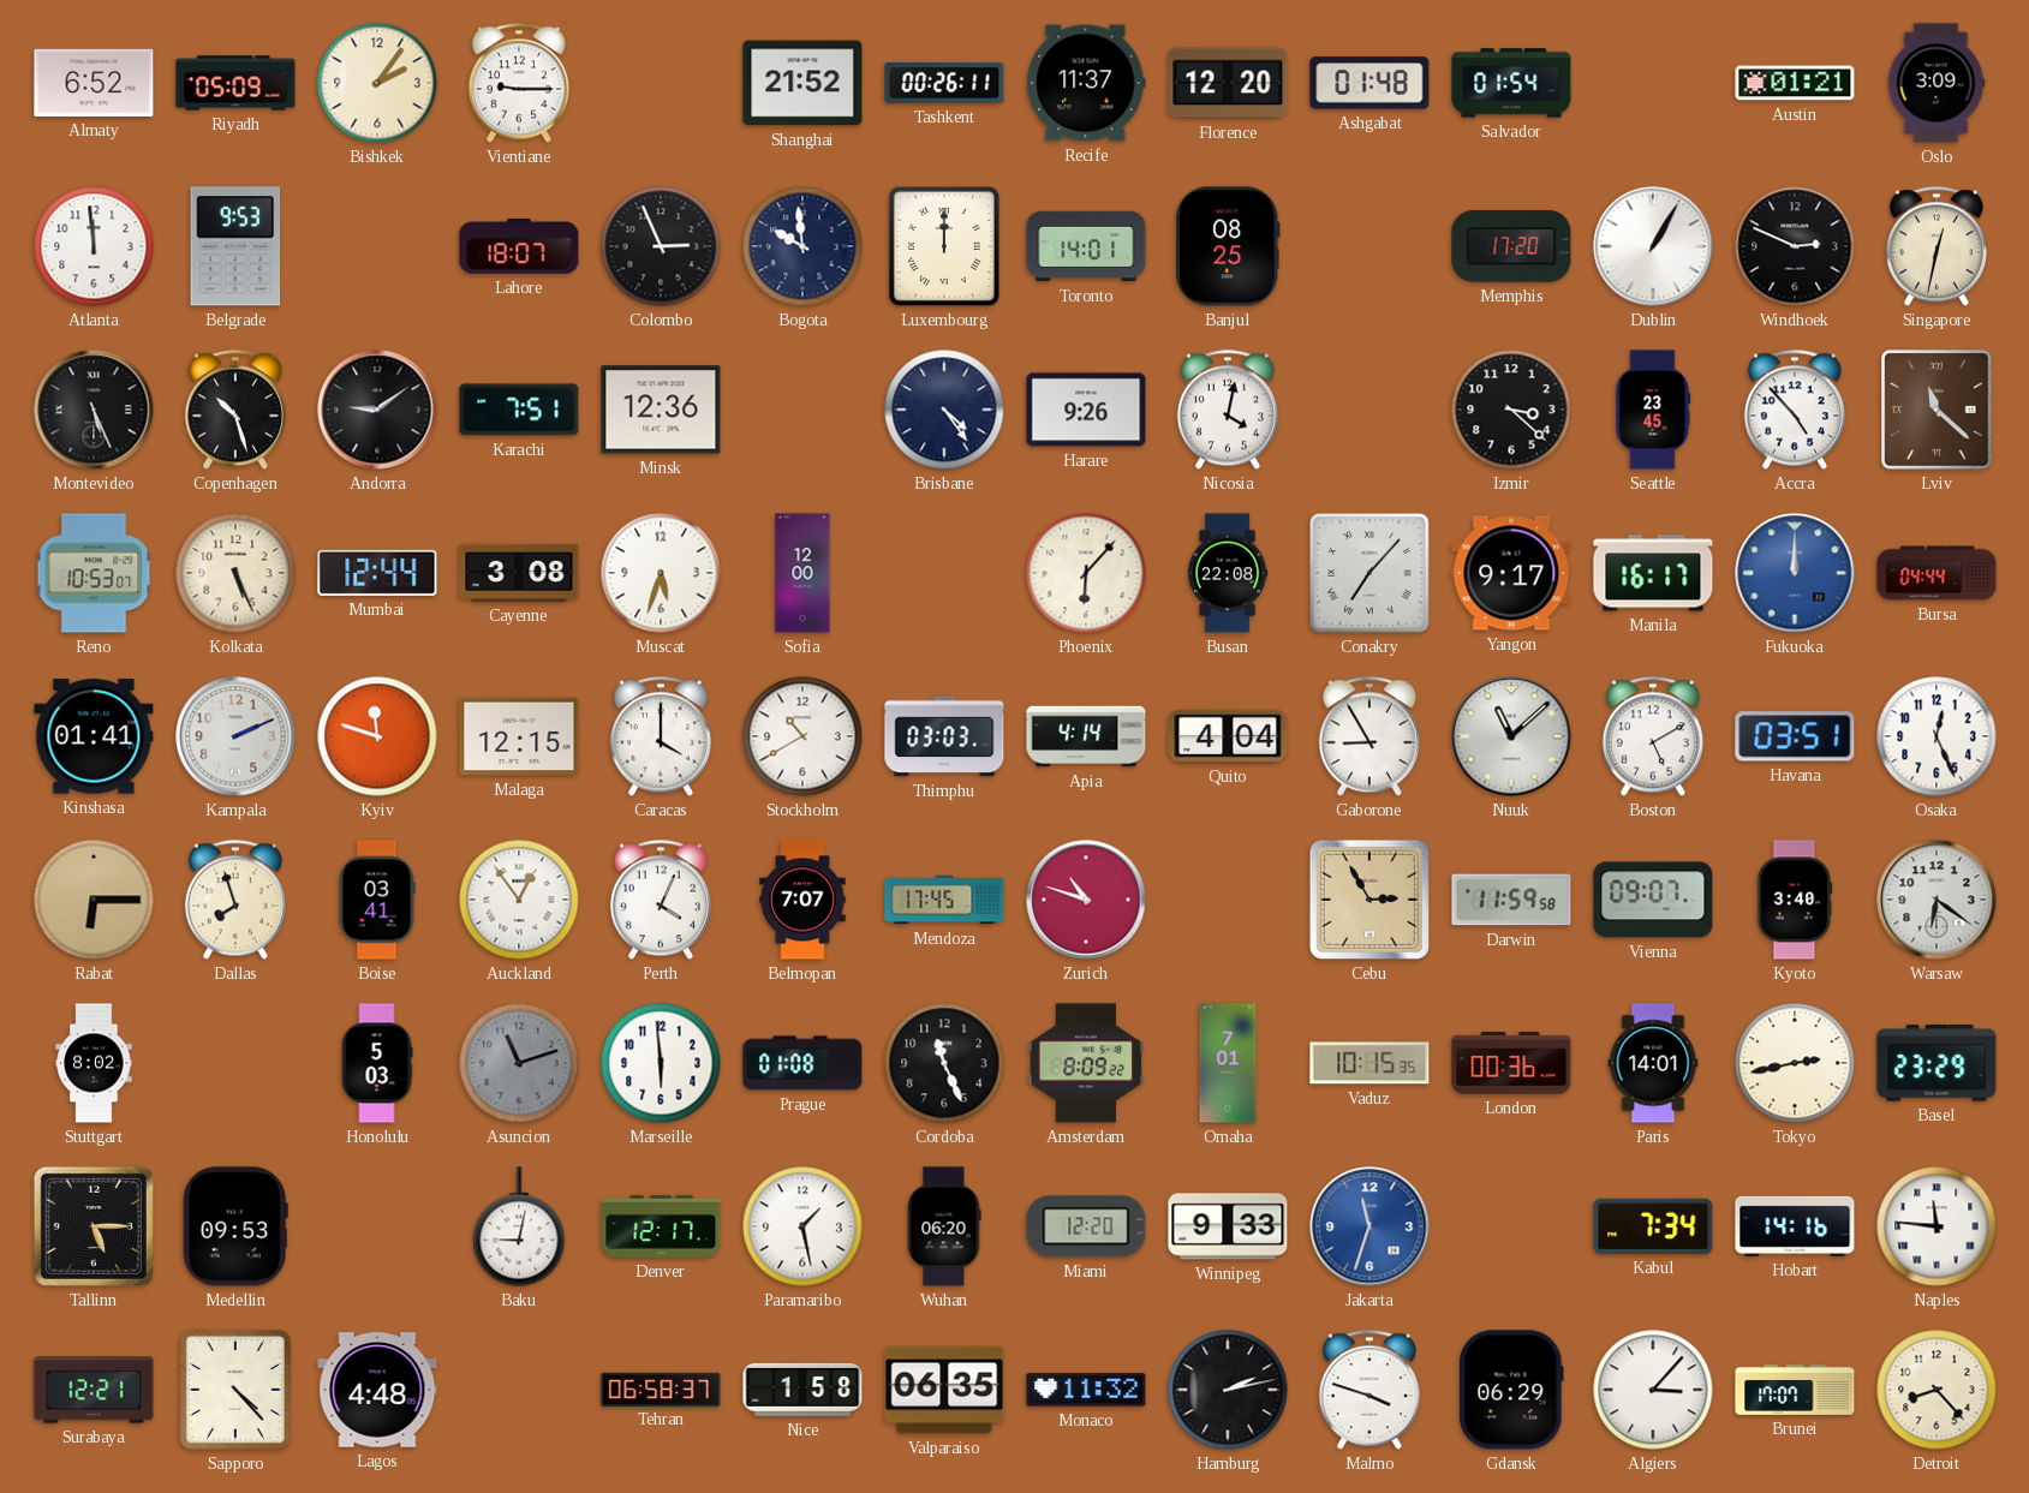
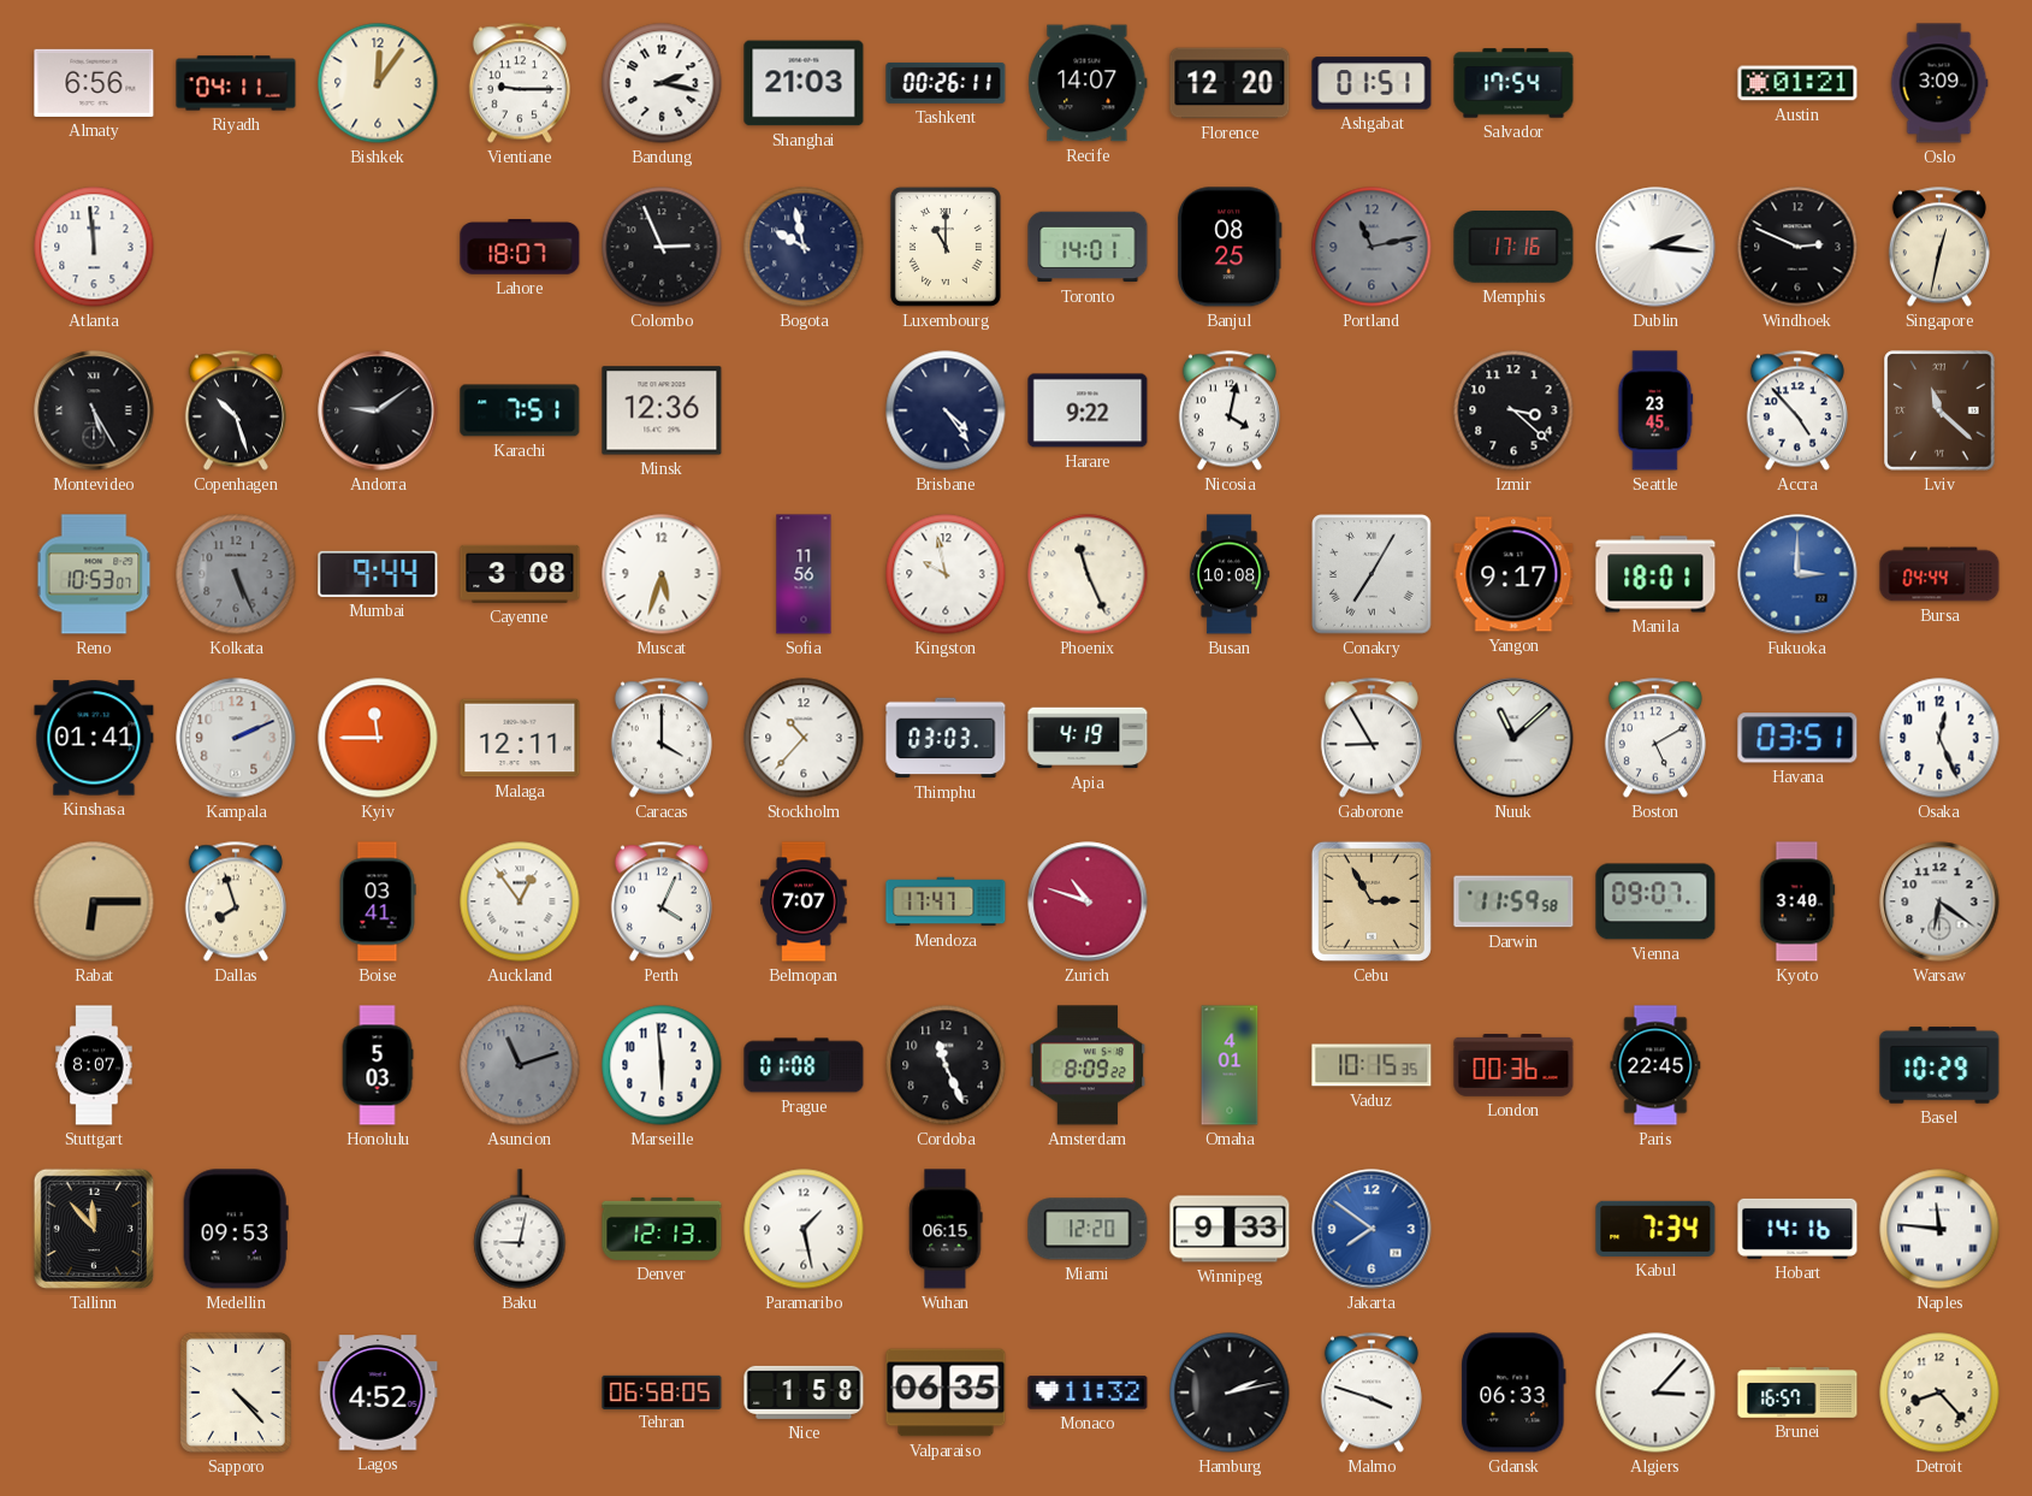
Almaty: 6:52 -> 6:56
Riyadh: 05:09 -> 04:11
Bishkek: 2:06 -> 12:06
Bandung: none -> 2:17
Shanghai: 21:52 -> 21:03
Recife: 11:37 -> 14:07
Ashgabat: 01:48 -> 01:51
Salvador: 01:54 -> 17:54
Belgrade: 9:53 -> none
Bogota: 9:59 -> 9:58
Luxembourg: 12:00 -> 11:00
Portland: none -> 11:13
Memphis: 17:20 -> 17:16
Dublin: 1:05 -> 2:16
Montevideo: 5:26 -> 5:25
Harare: 9:26 -> 9:22
Kolkata dial: cream -> grey
Mumbai: 12:44 -> 9:44
Sofia: 12:00 -> 11:56
Kingston: none -> 9:58
Phoenix: 6:07 -> 11:26
Busan: 22:08 -> 10:08
Conakry: 7:07 -> 7:05
Manila: 16:17 -> 18:01
Fukuoka: 12:00 -> 3:00
Kyiv: 11:48 -> 11:45
Malaga: 12:15 -> 12:11
Stockholm: 10:40 -> 10:37
Apia: 4:14 -> 4:19
Quito: 4:04 -> none
Mendoza: 17:45 -> 17:47
Stuttgart: 8:02 -> 8:07
Omaha: 7:01 -> 4:01
Paris: 14:01 -> 22:45
Tokyo: 2:43 -> none
Basel: 23:29 -> 10:29
Tallinn: 5:15 -> 11:53
Denver: 12:17 -> 12:13
Wuhan: 06:20 -> 06:15
Jakarta: 11:33 -> 7:51
Surabaya: 12:21 -> none
Lagos: 4:48 -> 4:52
Tehran: 06:58:37 -> 06:58:05
Gdansk: 06:29 -> 06:33
Brunei: 17:07 -> 16:57
